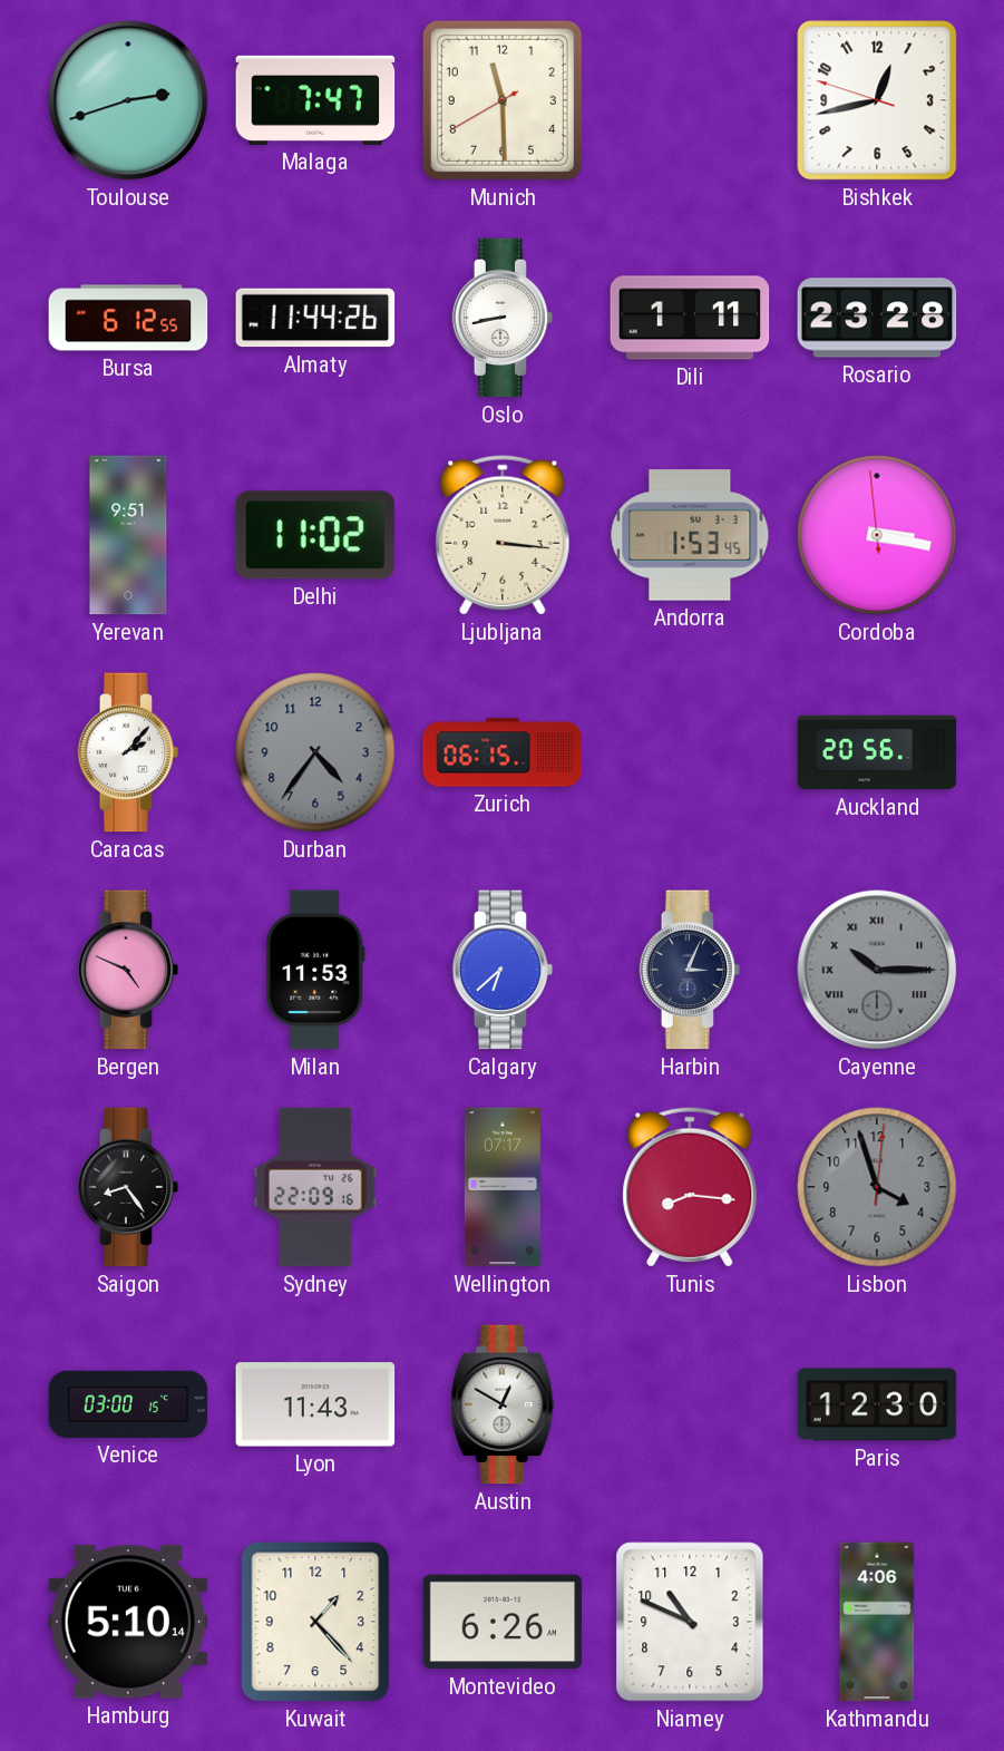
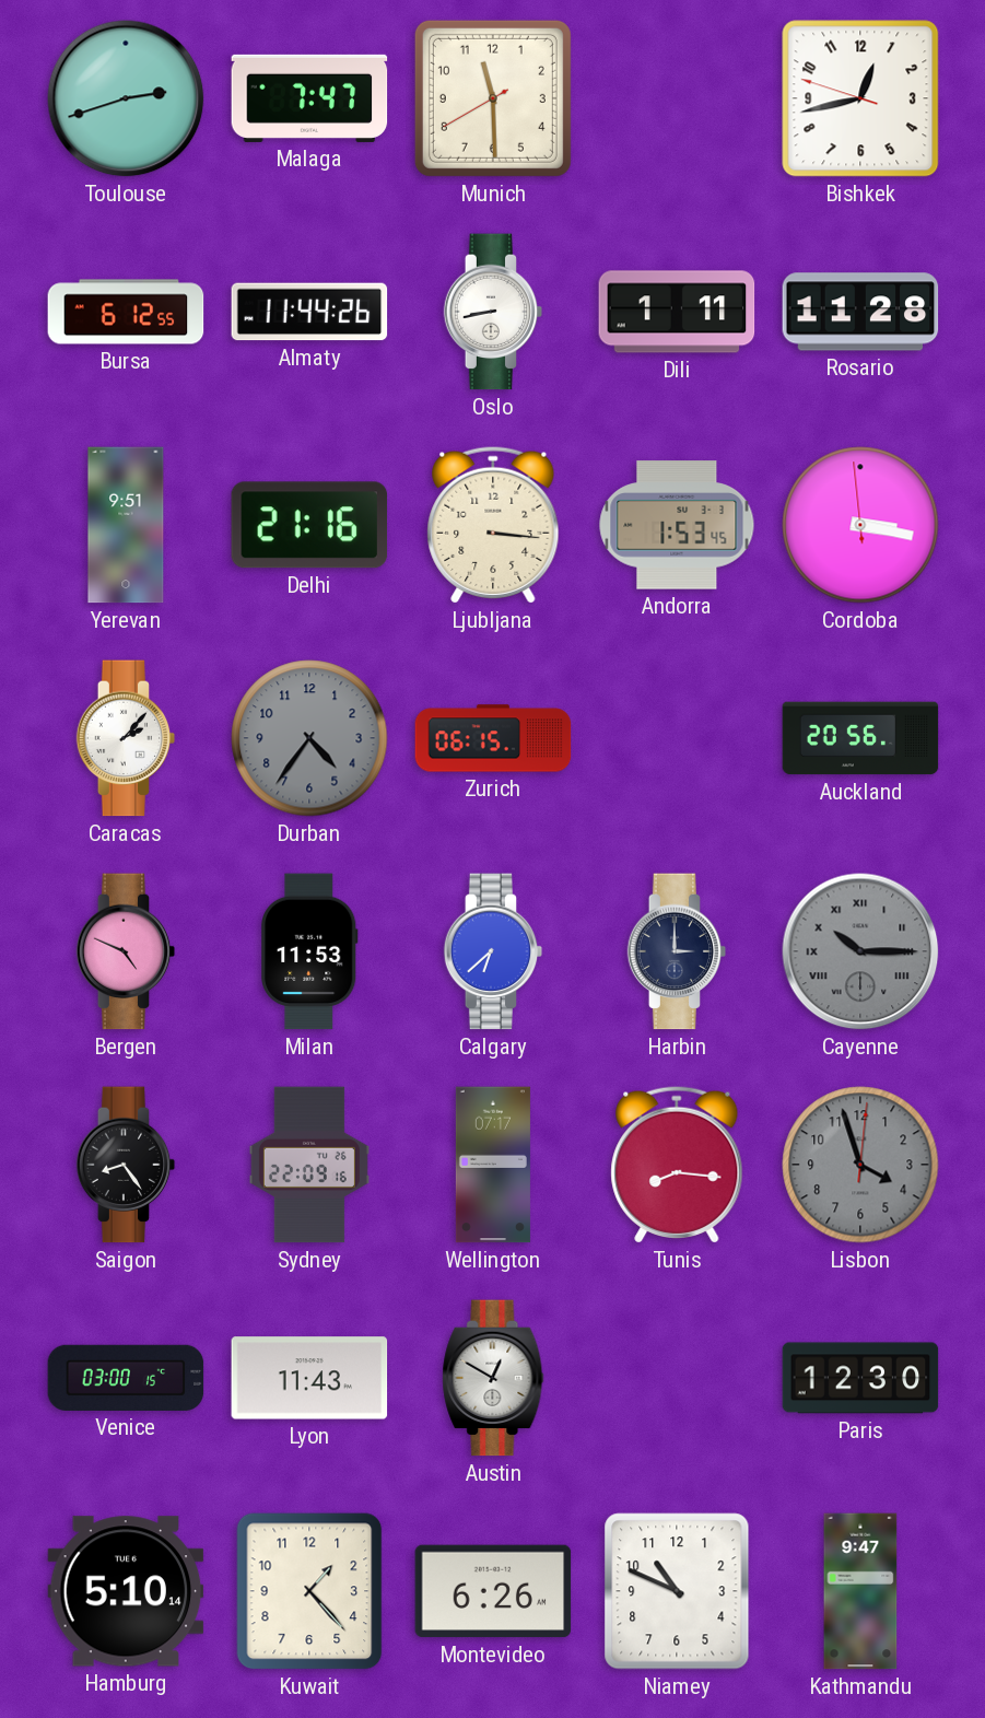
Rosario: 23:28 -> 11:28
Delhi: 11:02 -> 21:16
Harbin: 3:04 -> 3:00
Kathmandu: 4:06 -> 9:47
